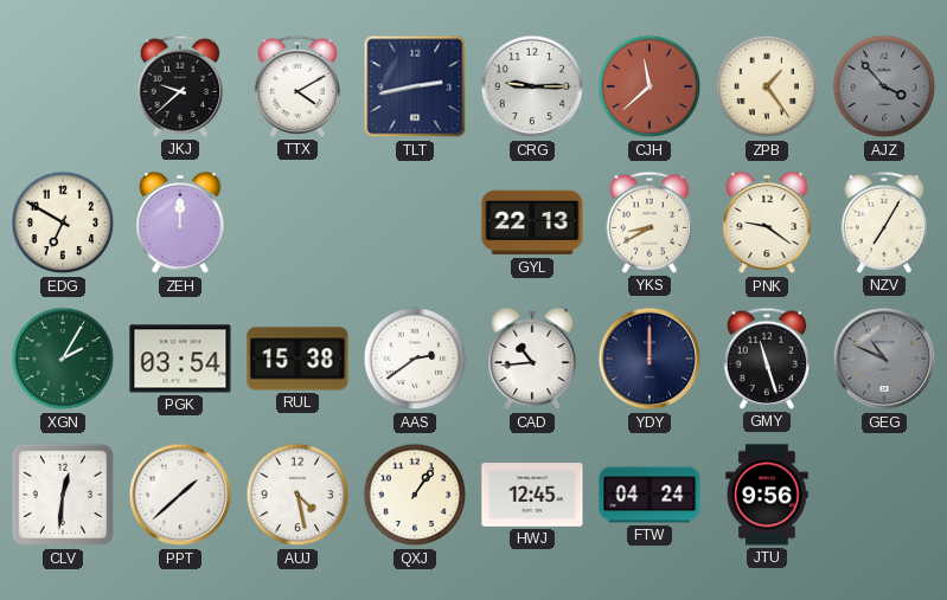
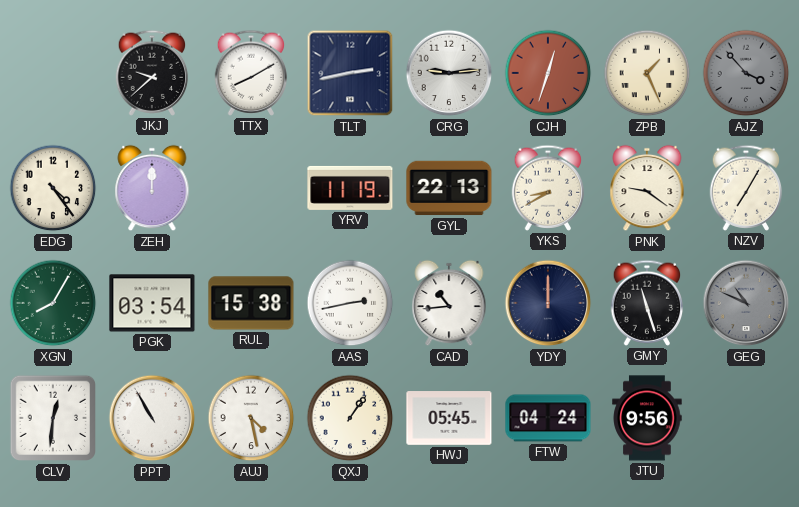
TTX: 4:10 -> 8:10
CRG: 9:15 -> 9:14
CJH: 11:38 -> 12:33
ZPB: 1:24 -> 1:26
EDG: 6:50 -> 4:24
YRV: none -> 11:19
XGN: 2:05 -> 8:05
AAS: 2:39 -> 2:43
PPT: 1:38 -> 10:55
HWJ: 12:45 -> 05:45
